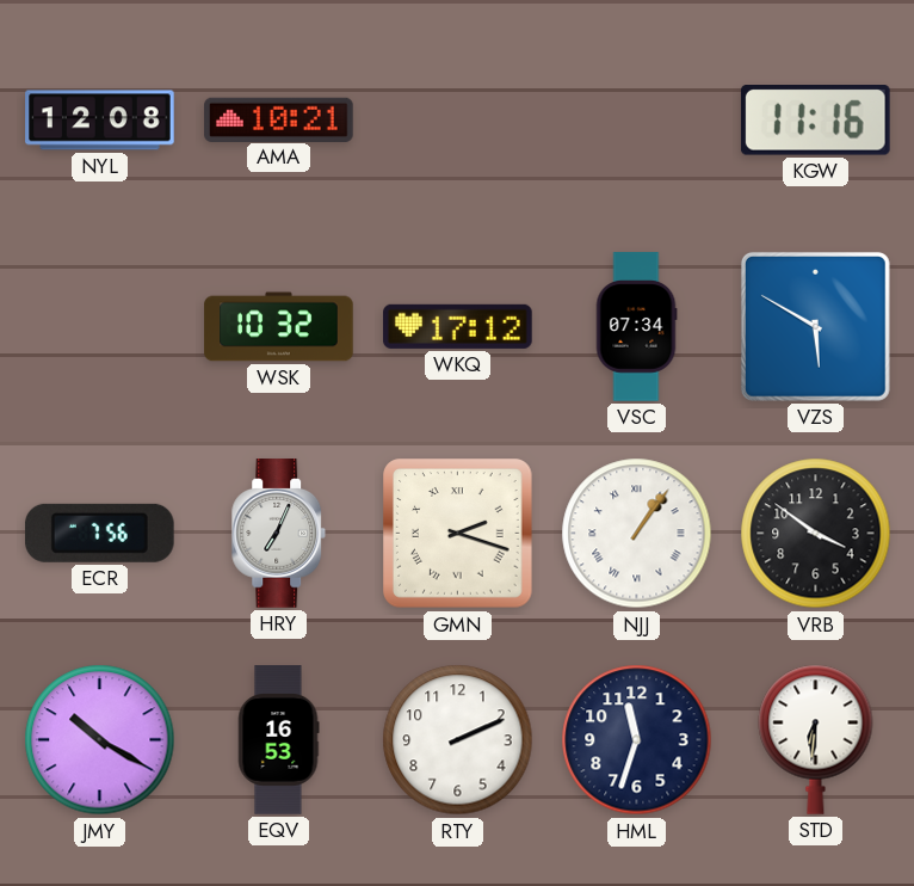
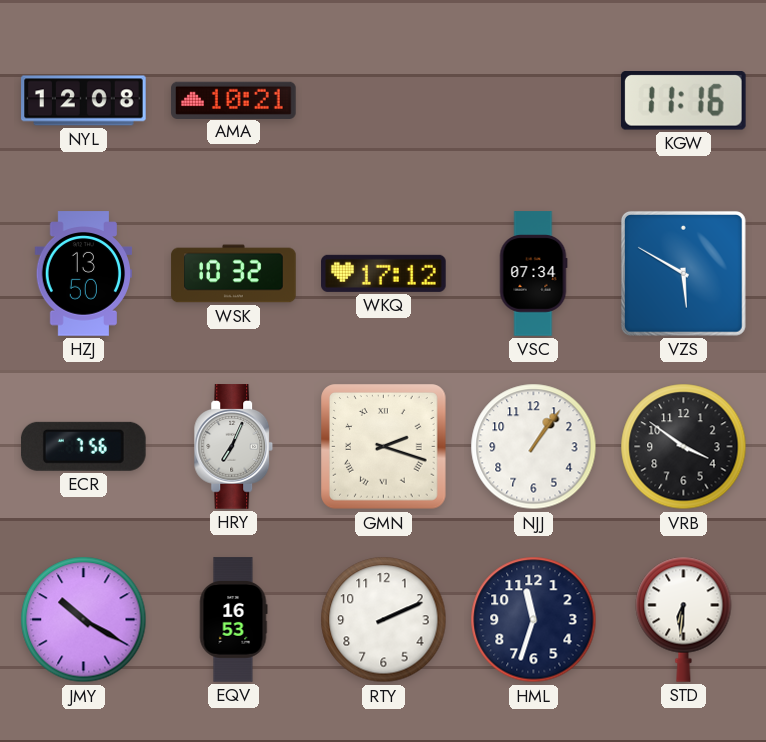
HZJ: none -> 13:50
NJJ numerals: Roman -> Arabic
